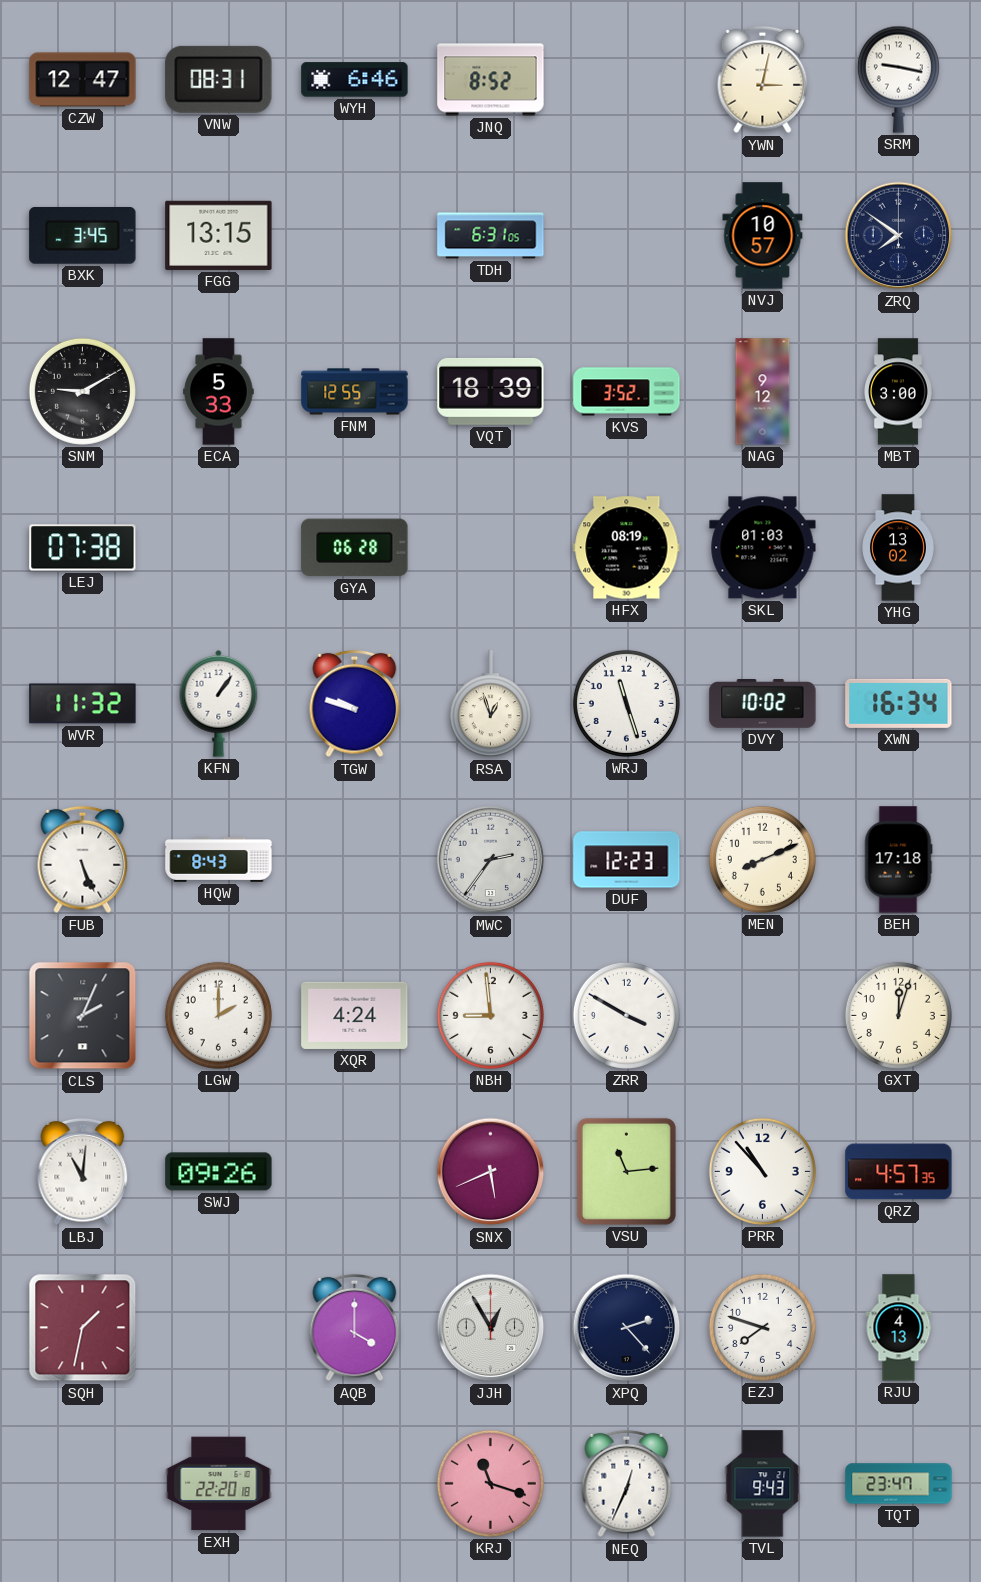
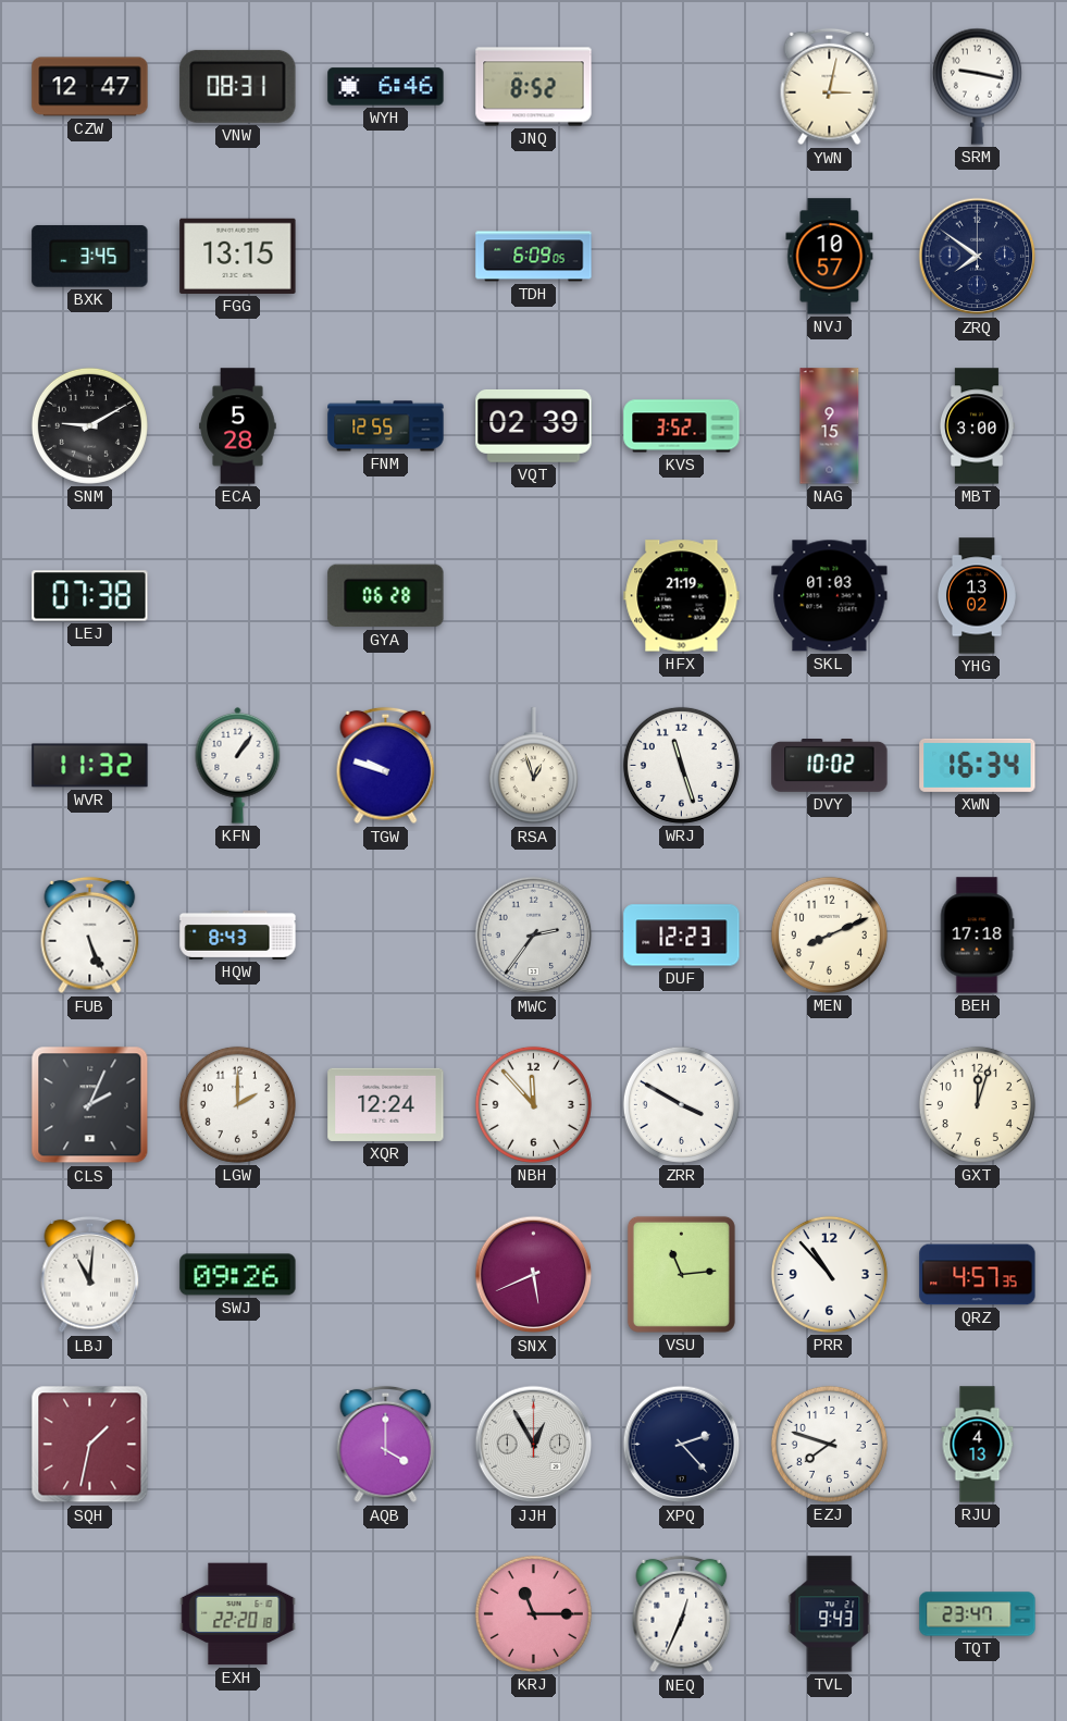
TDH: 6:31 -> 6:09
ECA: 5:33 -> 5:28
VQT: 18:39 -> 02:39
NAG: 9:12 -> 9:15
HFX: 08:19 -> 21:19
XQR: 4:24 -> 12:24
NBH: 8:59 -> 11:53
KRJ: 11:18 -> 11:15
